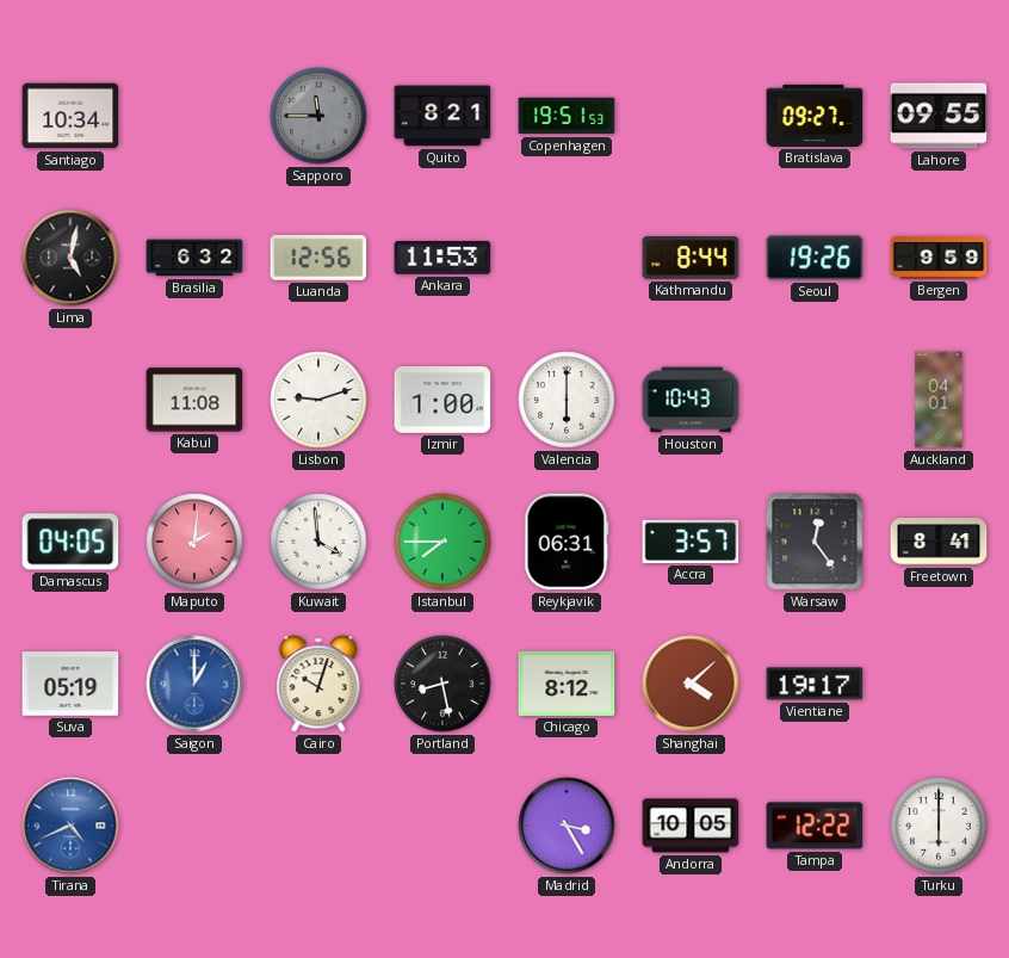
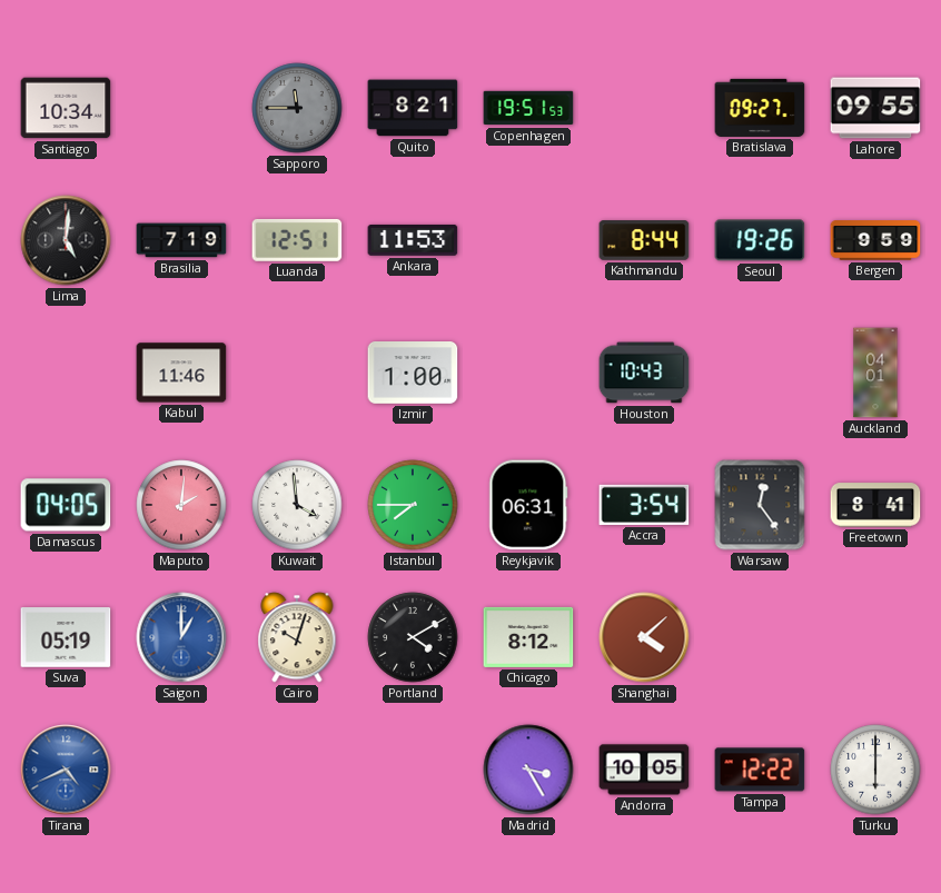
Lima: 5:02 -> 5:01
Brasilia: 6:32 -> 7:19
Luanda: 12:56 -> 12:51
Kabul: 11:08 -> 11:46
Lisbon: 9:12 -> none
Valencia: 6:00 -> none
Accra: 3:57 -> 3:54
Portland: 8:28 -> 4:10
Vientiane: 19:17 -> none
